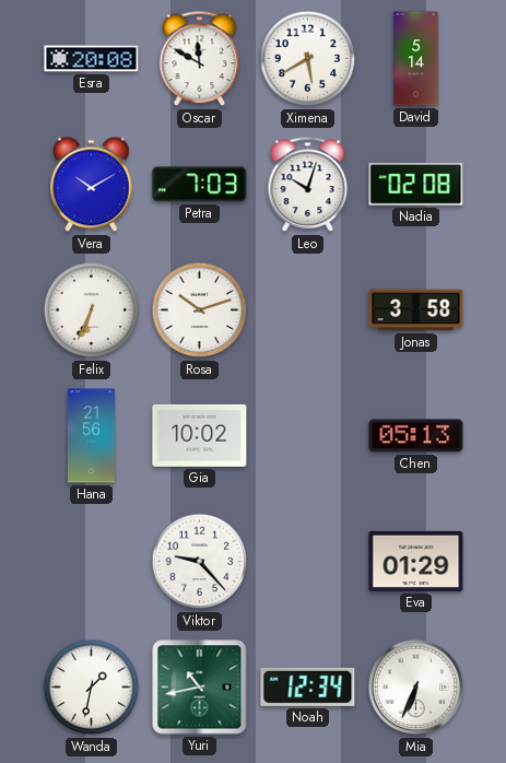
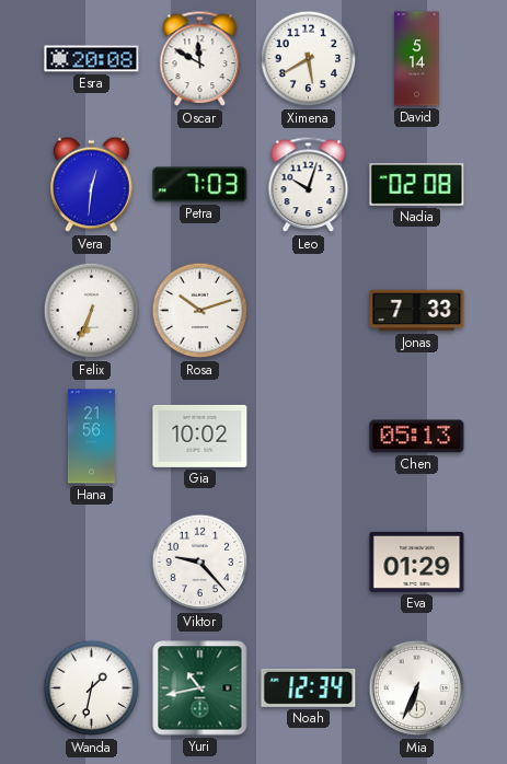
Vera: 10:10 -> 12:31
Jonas: 3:58 -> 7:33
